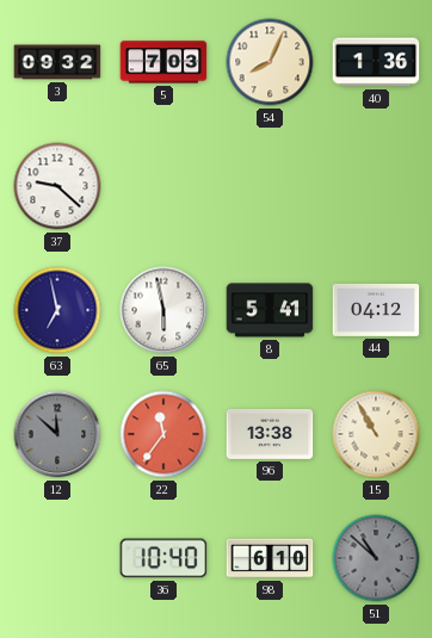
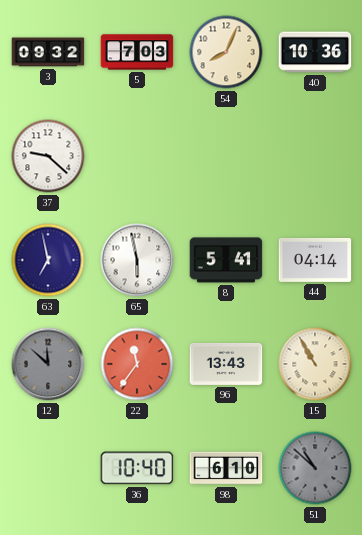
40: 1:36 -> 10:36
44: 04:12 -> 04:14
96: 13:38 -> 13:43
